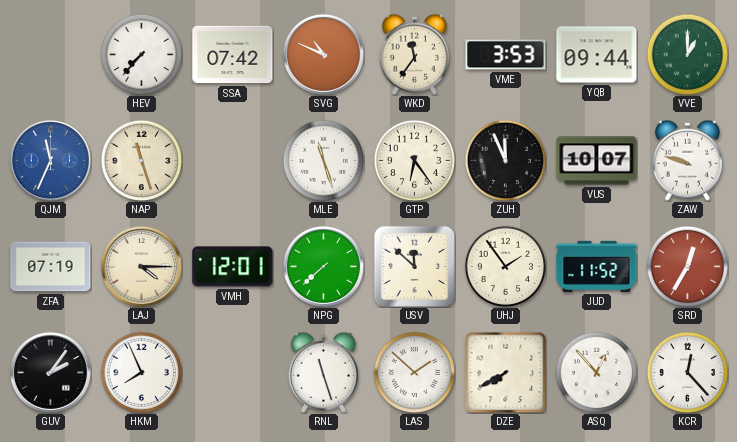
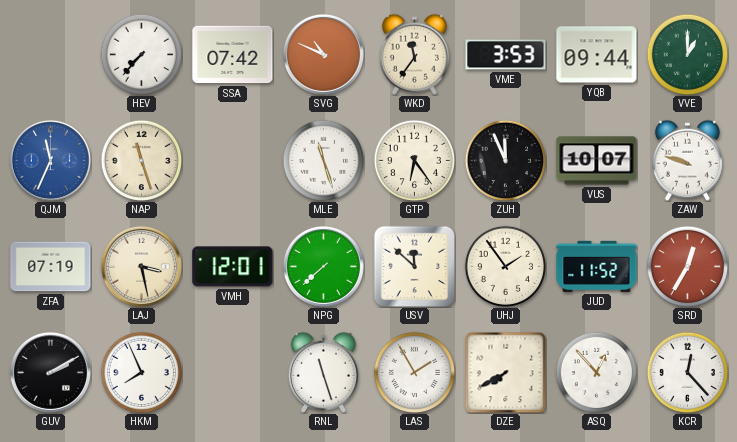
LAJ: 4:15 -> 3:28
GUV: 2:06 -> 2:10
LAS: 1:52 -> 1:55
